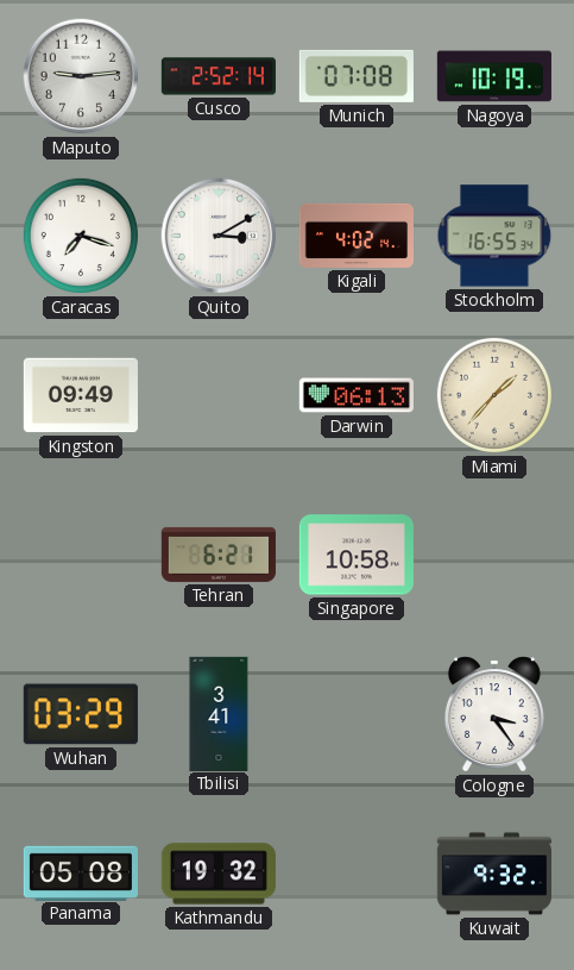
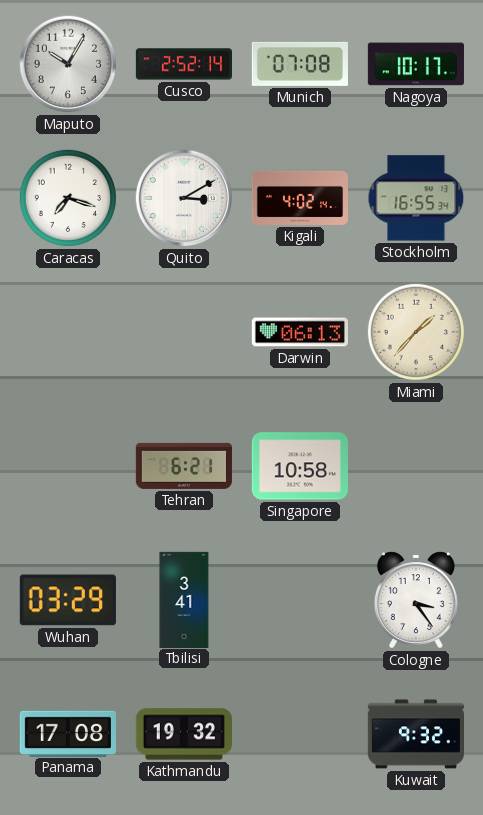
Maputo: 9:14 -> 10:05
Nagoya: 10:19 -> 10:17
Kingston: 09:49 -> none
Panama: 05:08 -> 17:08
